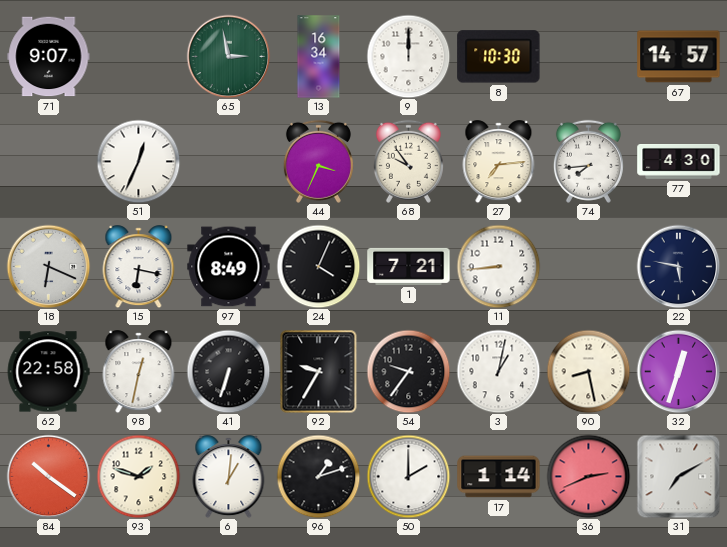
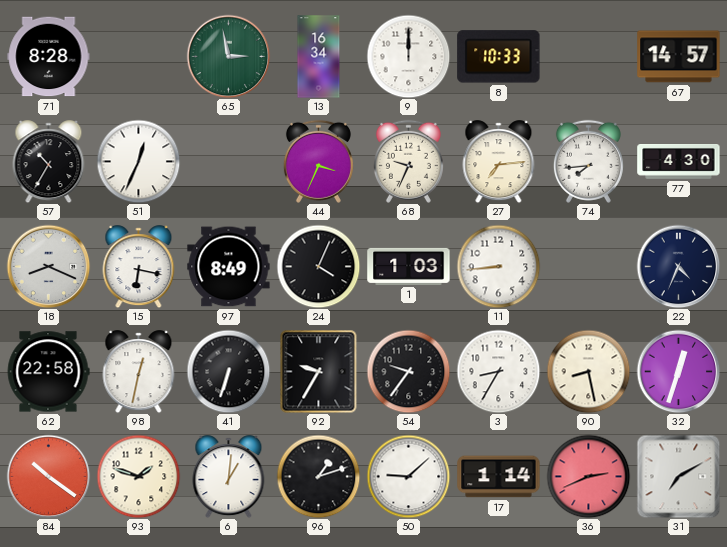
71: 9:07 -> 8:28
8: 10:30 -> 10:33
57: none -> 10:35
68: 9:54 -> 9:34
18: 6:19 -> 8:19
1: 7:21 -> 1:03
22: 5:47 -> 4:34
3: 1:02 -> 8:35
50: 2:00 -> 9:08
